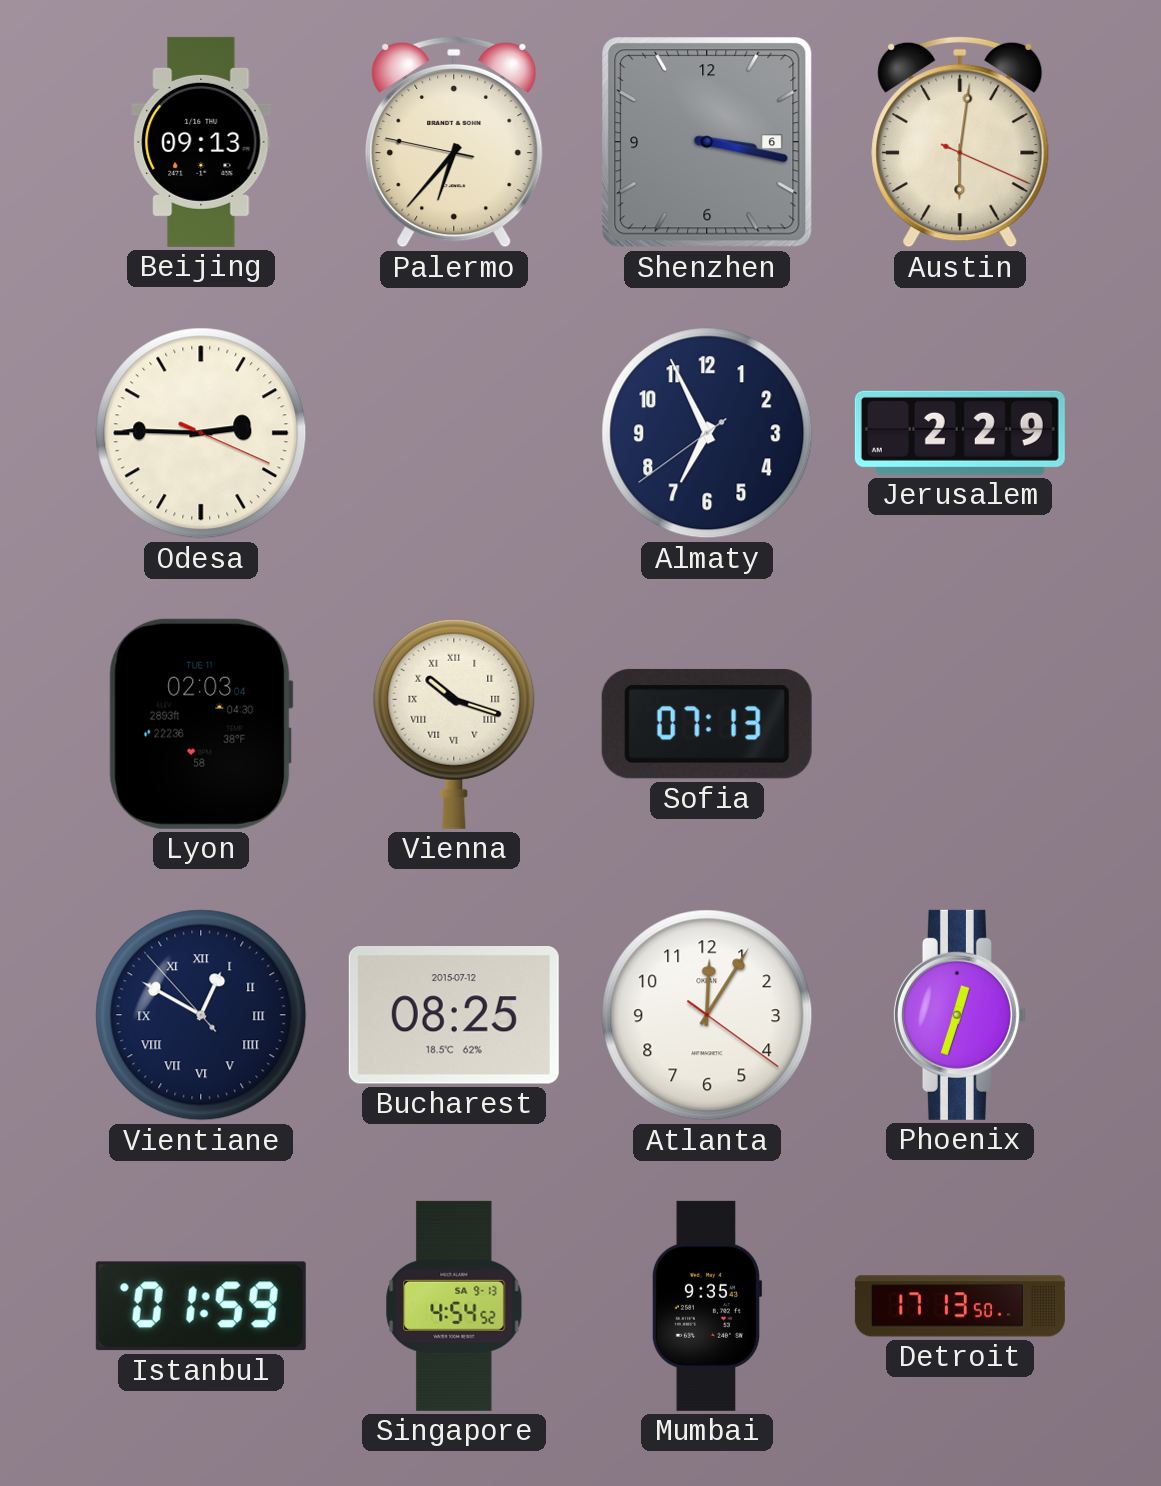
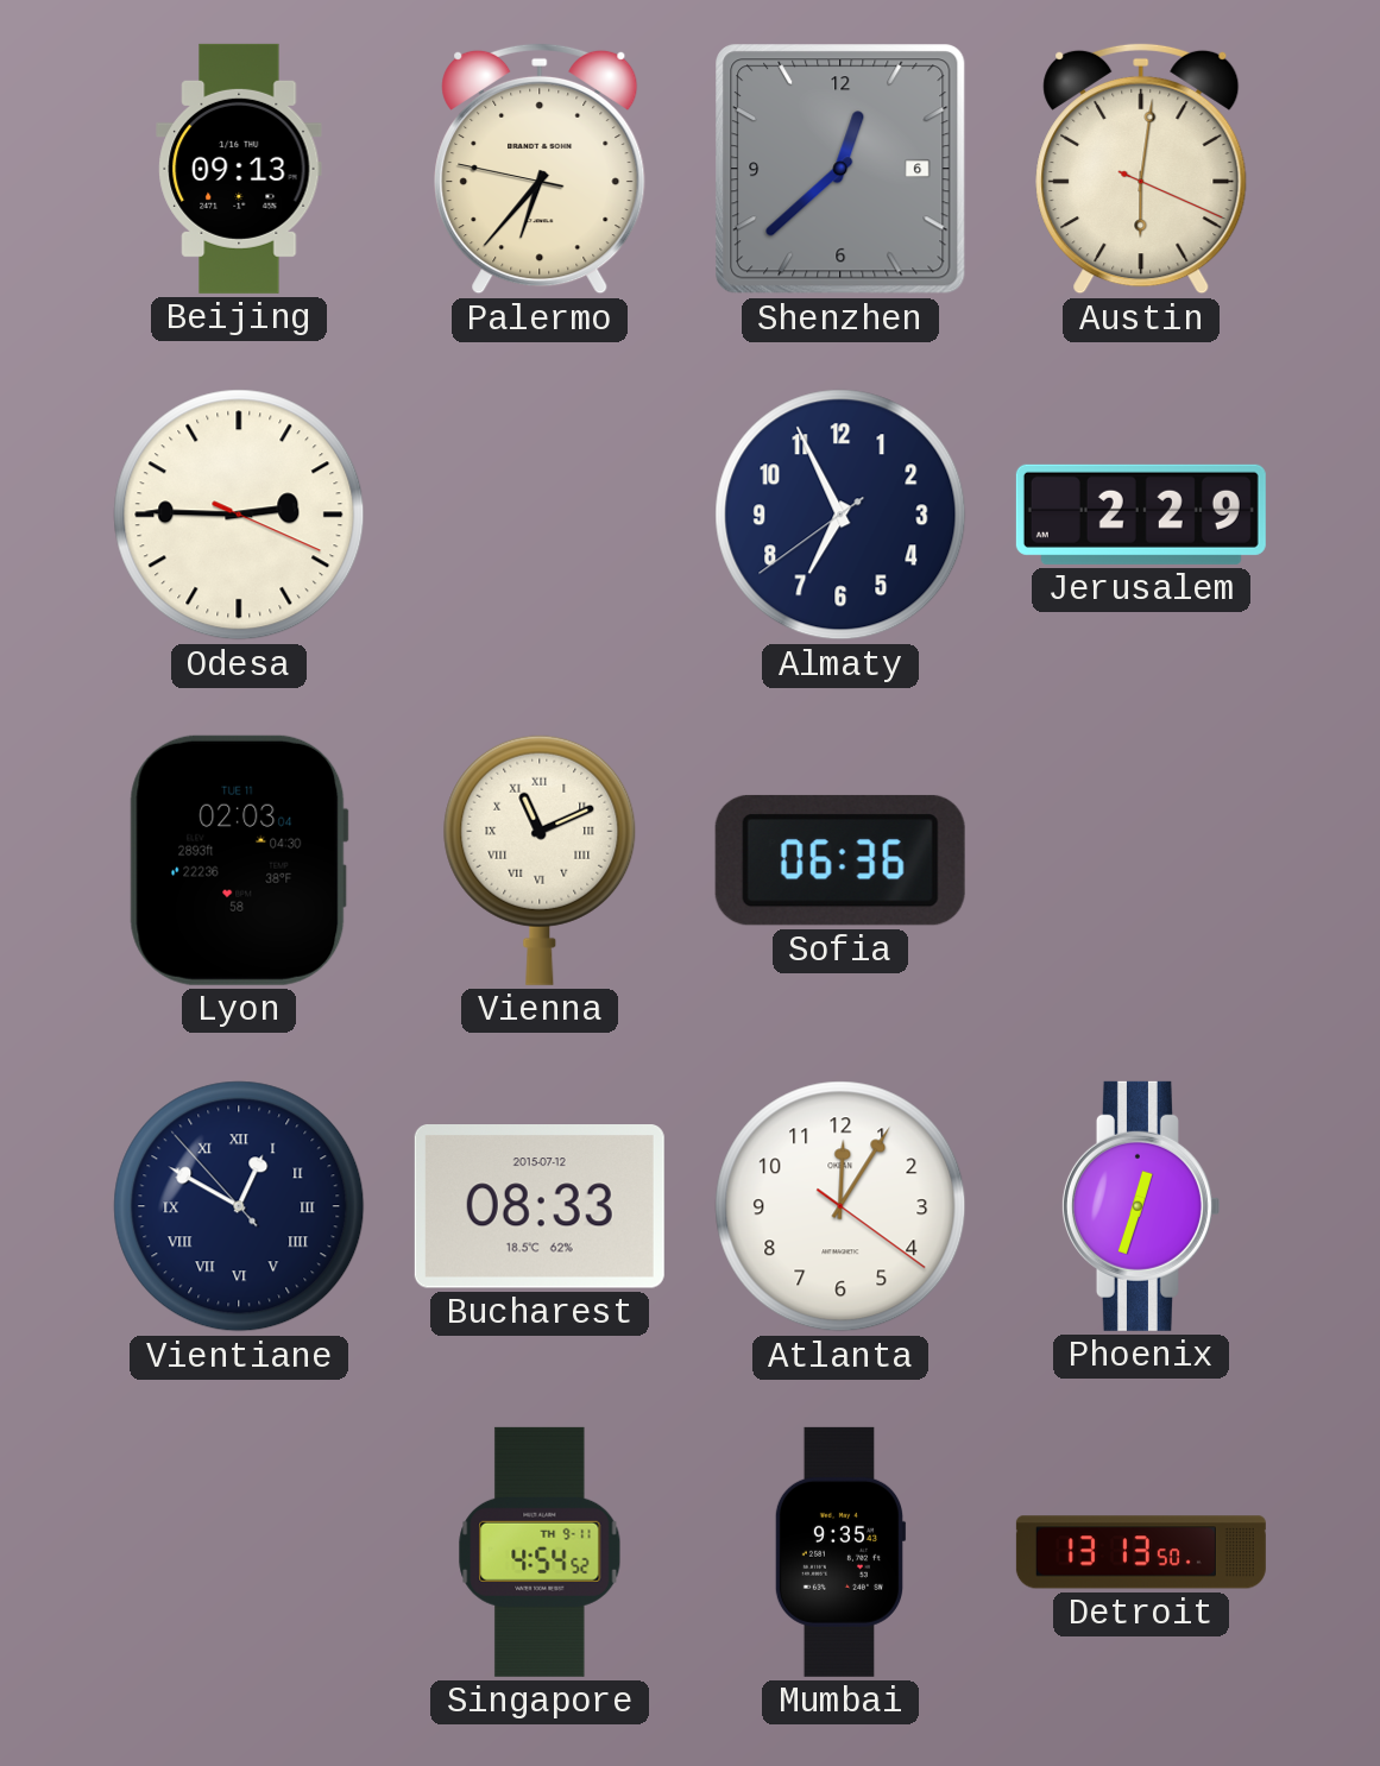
Shenzhen: 3:17 -> 12:38
Vienna: 10:18 -> 11:11
Sofia: 07:13 -> 06:36
Bucharest: 08:25 -> 08:33
Istanbul: 01:59 -> none
Singapore date: SA 9-13 -> TH 9-11
Detroit: 17:13 -> 13:13
